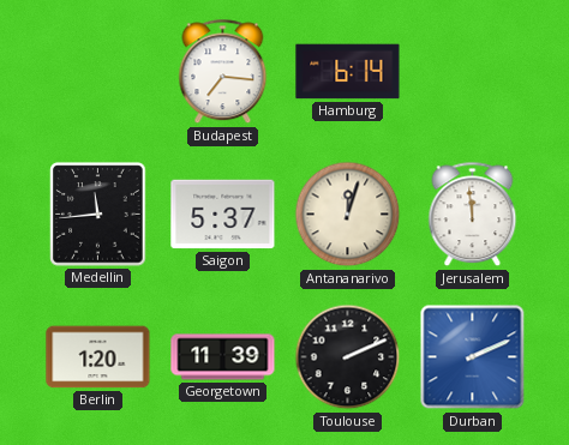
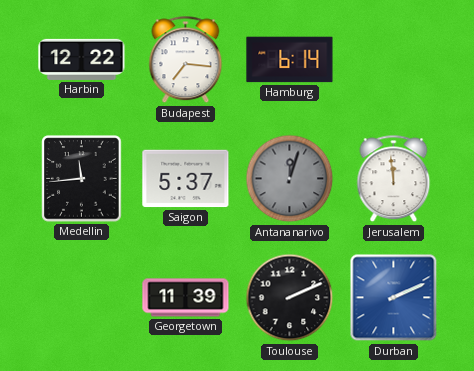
Harbin: none -> 12:22
Antananarivo dial: cream -> grey
Berlin: 1:20 -> none
